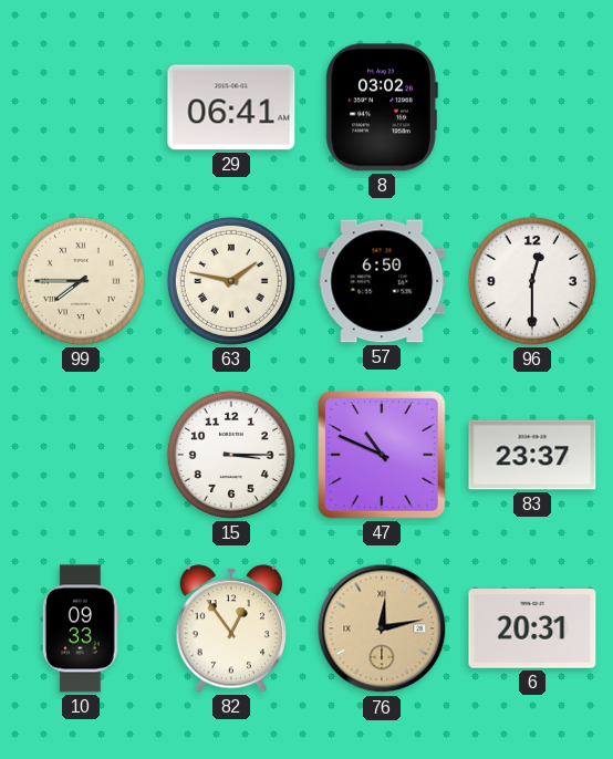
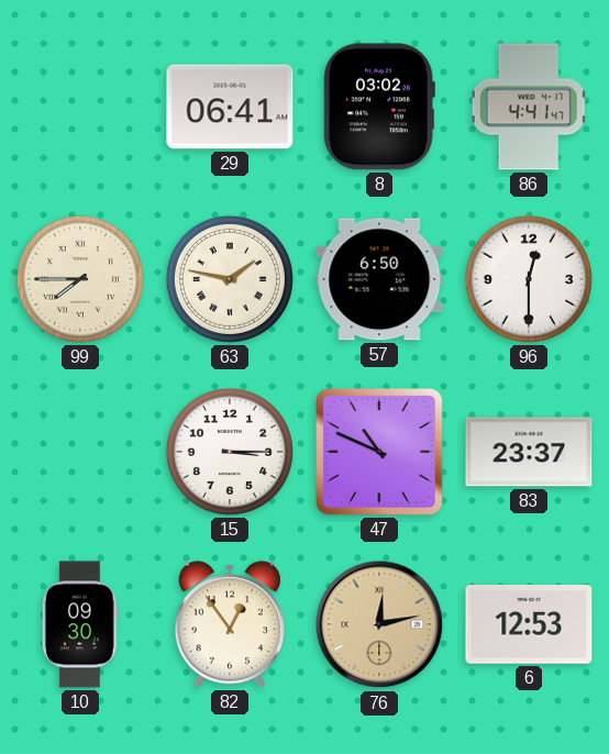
86: none -> 4:41
10: 09:33 -> 09:30
6: 20:31 -> 12:53
